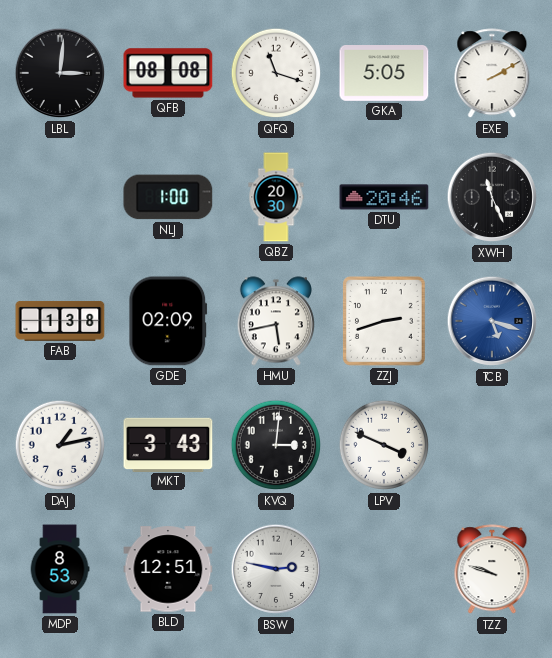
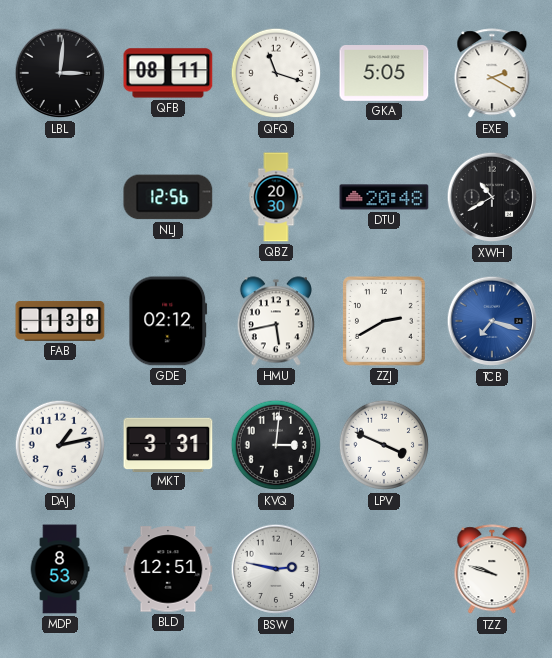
QFB: 08:08 -> 08:11
EXE: 2:10 -> 2:20
NLJ: 1:00 -> 12:56
DTU: 20:46 -> 20:48
XWH: 11:26 -> 10:40
GDE: 02:09 -> 02:12
ZZJ: 2:42 -> 2:40
TCB: 5:18 -> 7:18
MKT: 3:43 -> 3:31
